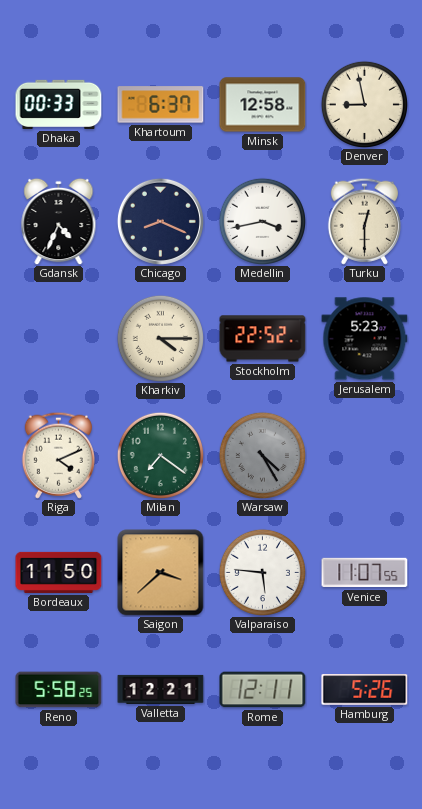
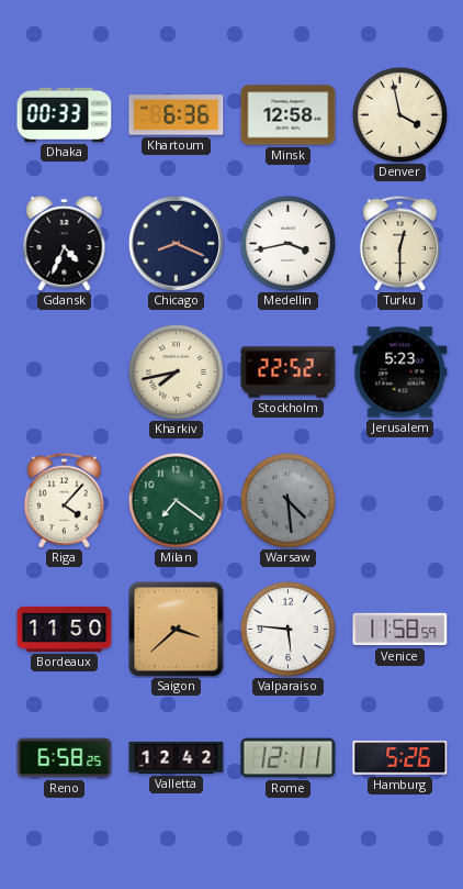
Khartoum: 6:37 -> 6:36
Denver: 8:58 -> 3:58
Kharkiv: 4:15 -> 7:43
Riga: 4:11 -> 4:07
Warsaw: 4:25 -> 4:29
Venice: 11:07 -> 11:58
Reno: 5:58 -> 6:58
Valletta: 12:21 -> 12:42
